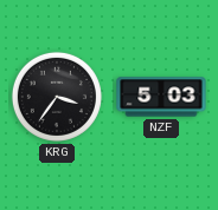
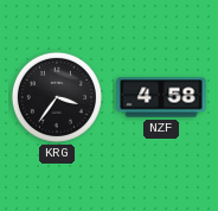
NZF: 5:03 -> 4:58
